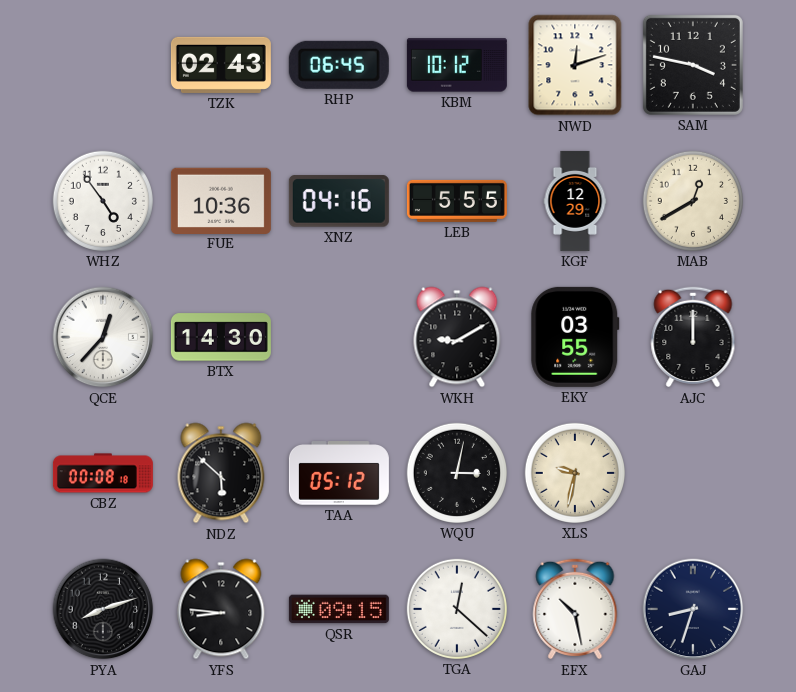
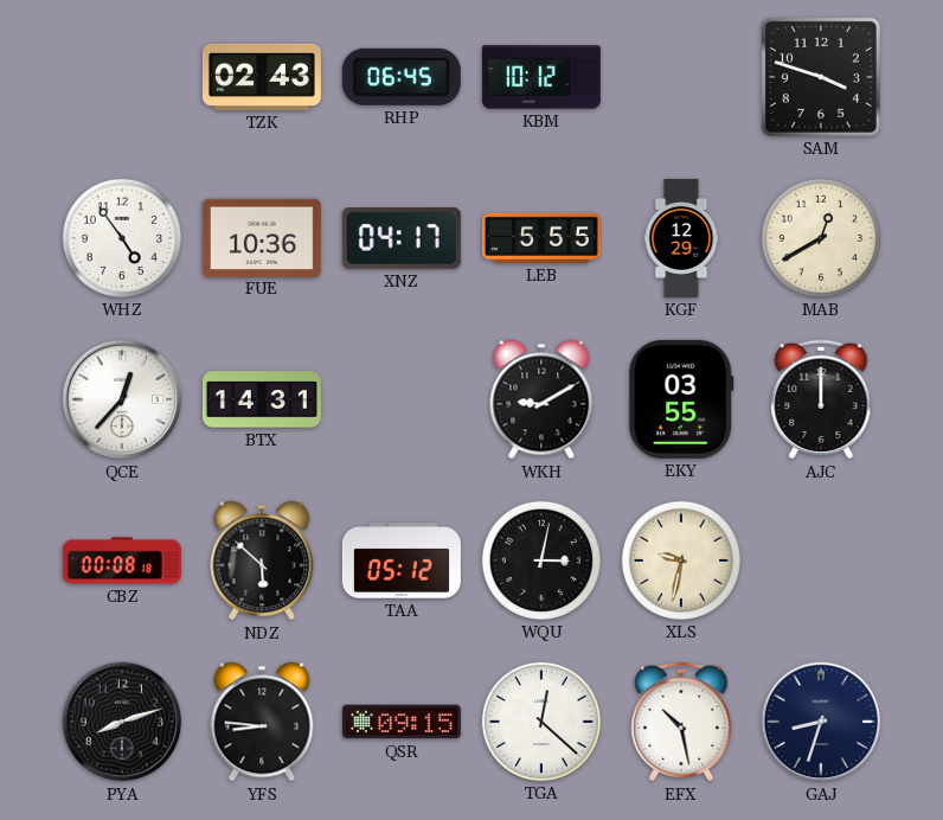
NWD: 12:12 -> none
SAM: 3:47 -> 3:48
XNZ: 04:16 -> 04:17
BTX: 14:30 -> 14:31
